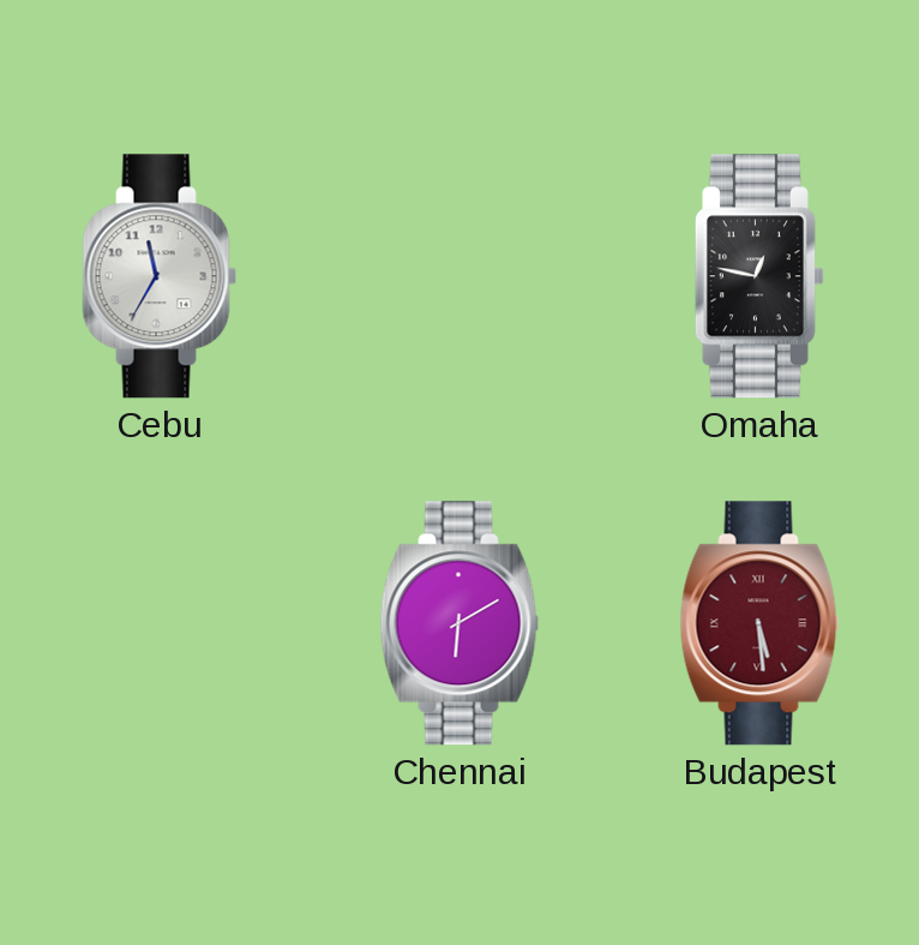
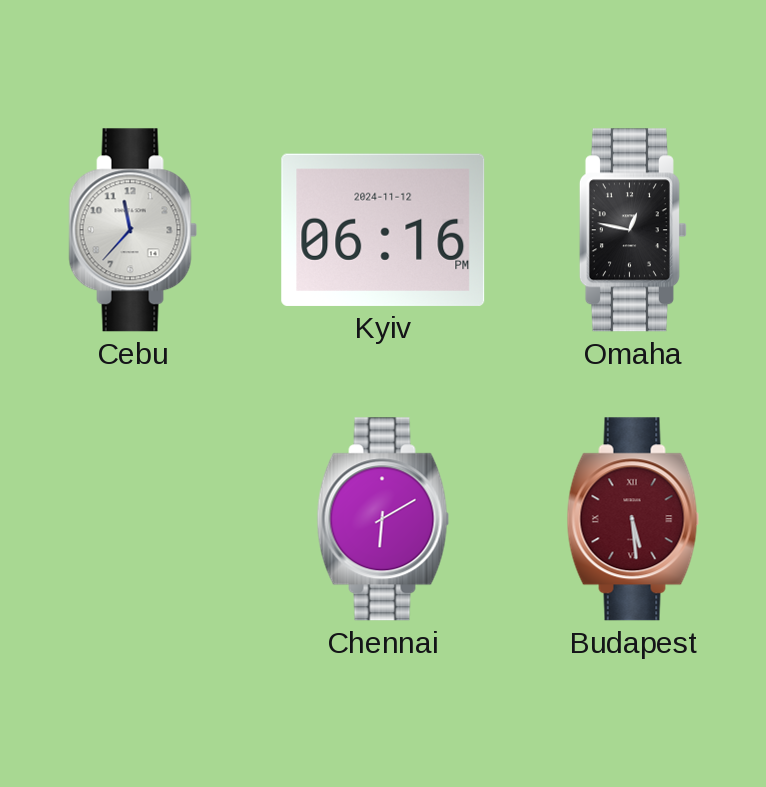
Cebu: 11:35 -> 11:37
Kyiv: none -> 06:16
